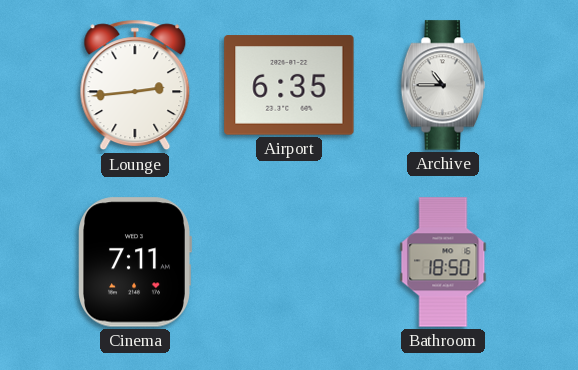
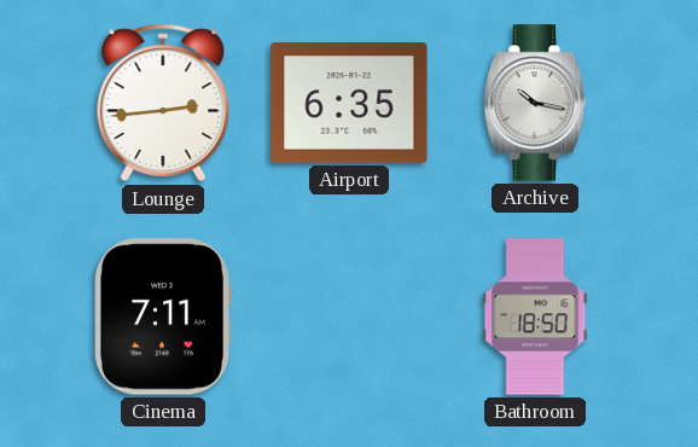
Archive: 10:45 -> 10:17
